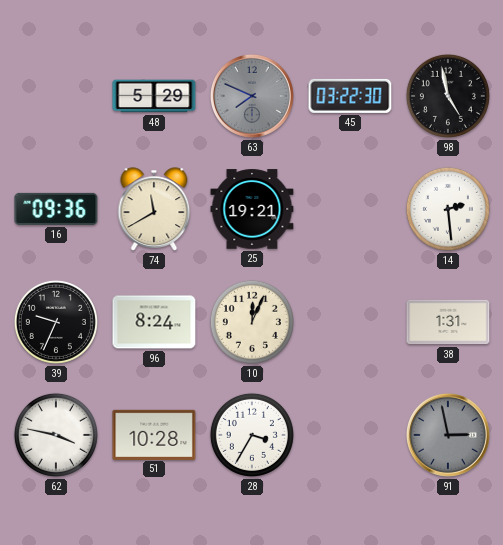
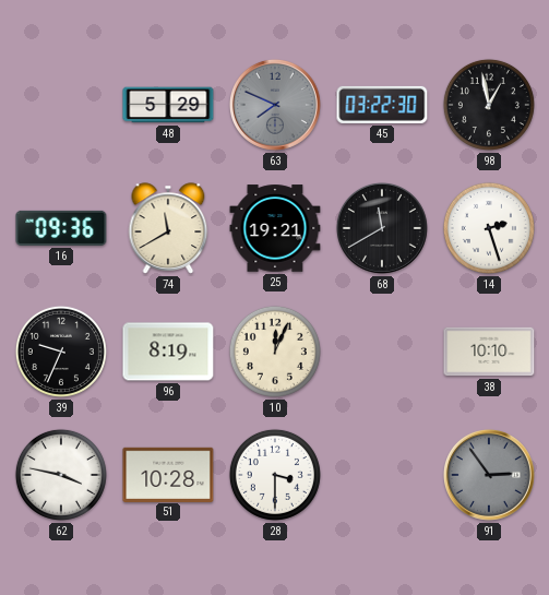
98: 4:58 -> 12:58
68: none -> 11:40
14: 2:29 -> 2:27
96: 8:24 -> 8:19
38: 1:31 -> 10:10
28: 3:35 -> 3:30
91: 2:58 -> 2:54
